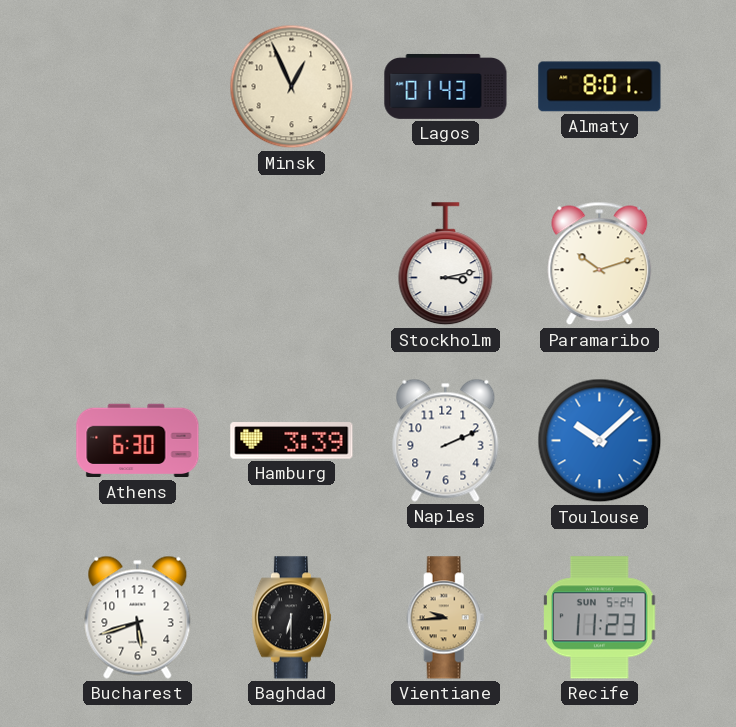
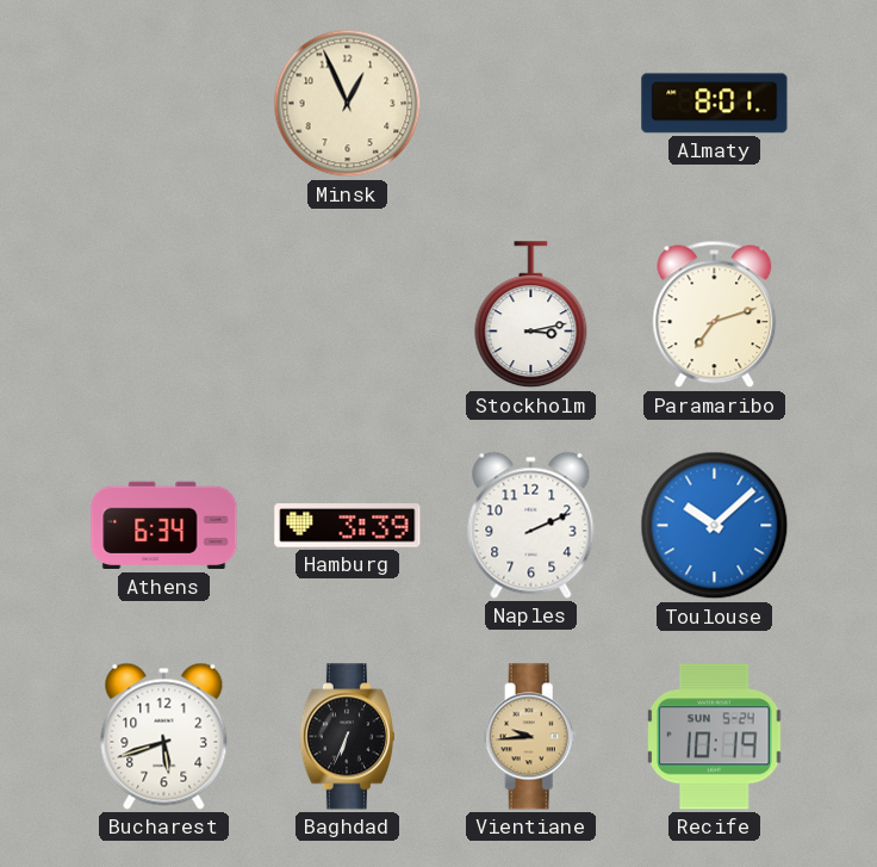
Lagos: 01:43 -> none
Paramaribo: 10:12 -> 7:12
Athens: 6:30 -> 6:34
Baghdad: 6:30 -> 6:34
Recife: 11:23 -> 10:19
